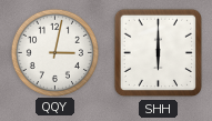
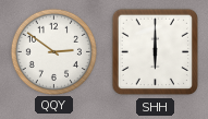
QQY: 3:02 -> 2:51
